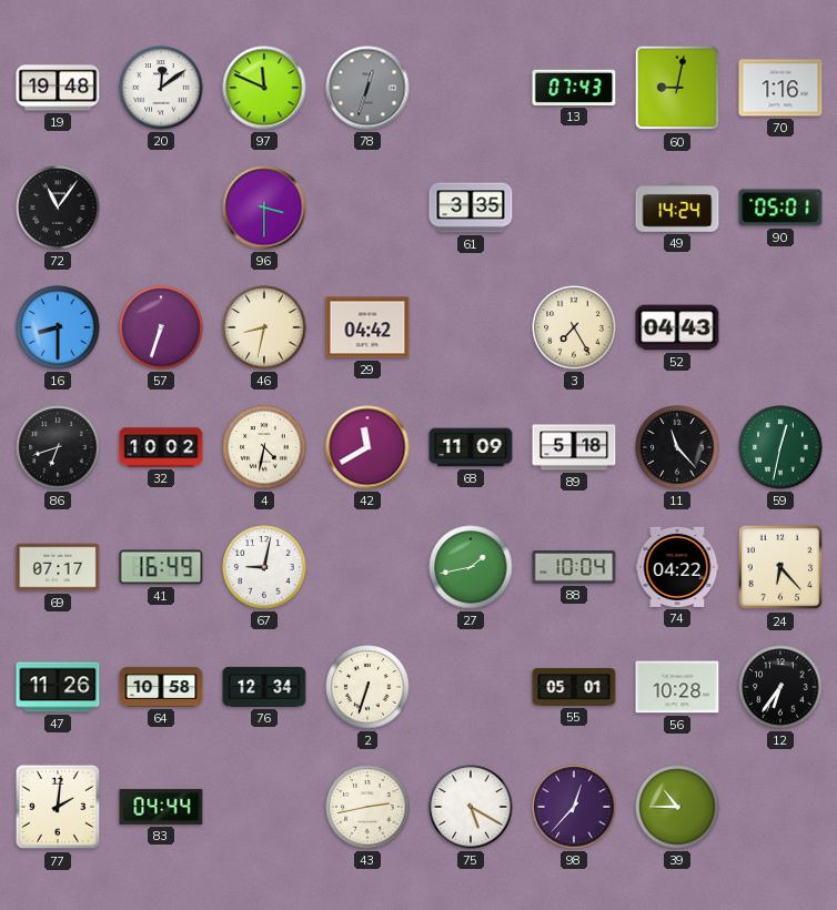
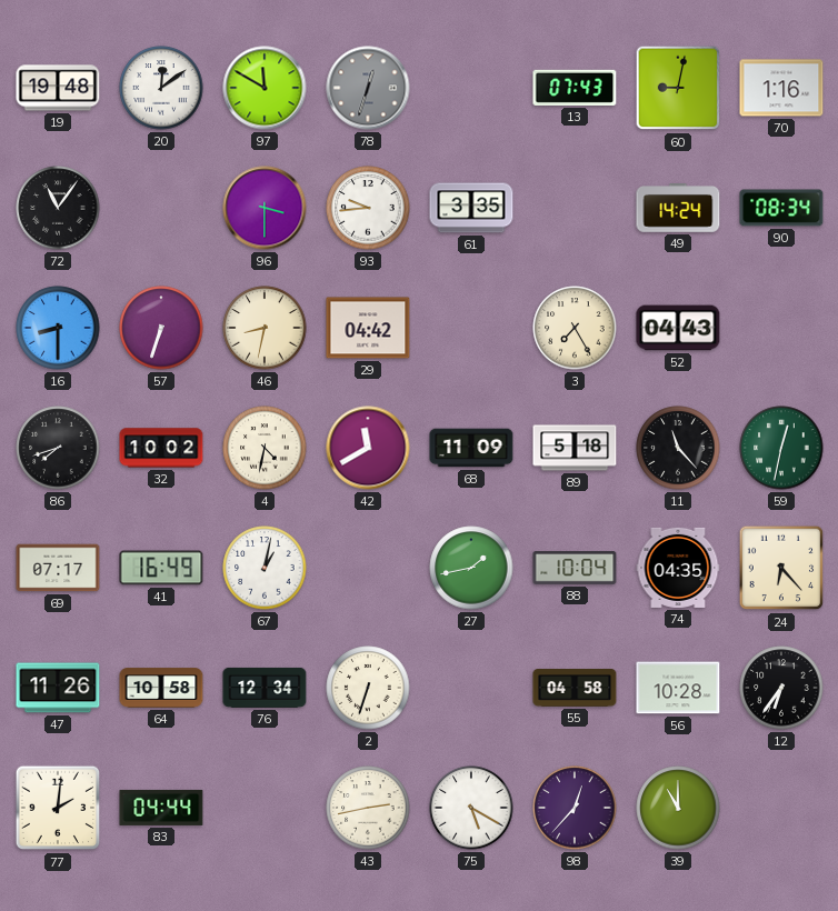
97: 11:49 -> 11:50
93: none -> 9:44
90: 05:01 -> 08:34
86: 6:42 -> 7:42
67: 9:02 -> 1:02
74: 04:22 -> 04:35
55: 05:01 -> 04:58
39: 10:45 -> 11:00
